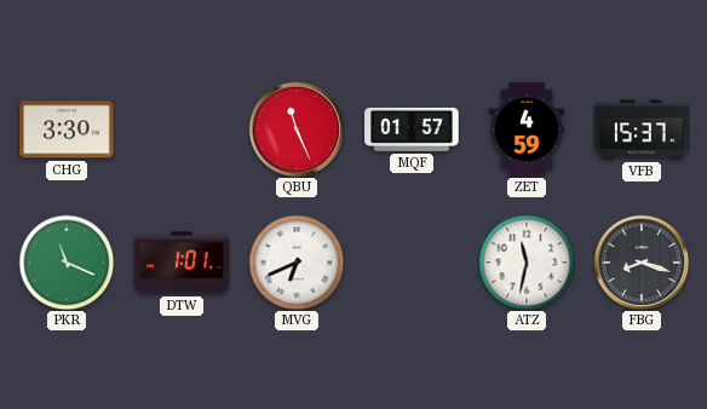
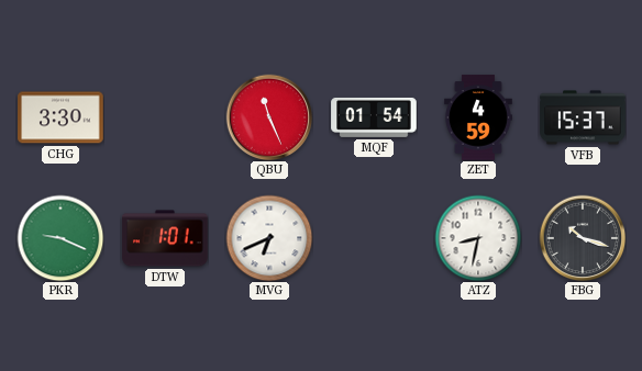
MQF: 01:57 -> 01:54
PKR: 11:19 -> 9:19
ATZ: 11:32 -> 8:32
FBG: 8:18 -> 10:18
